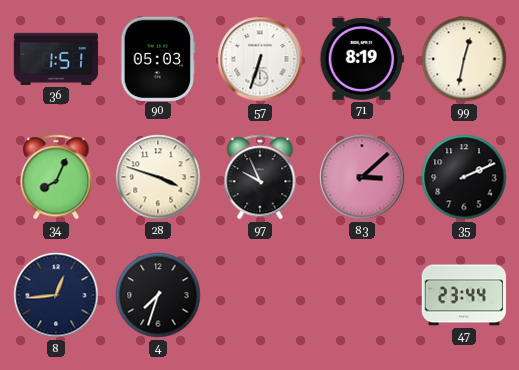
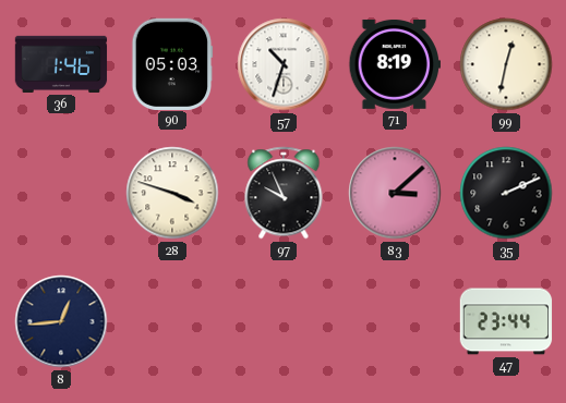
36: 1:51 -> 1:46
57: 6:33 -> 10:33
34: 8:04 -> none
4: 7:33 -> none
